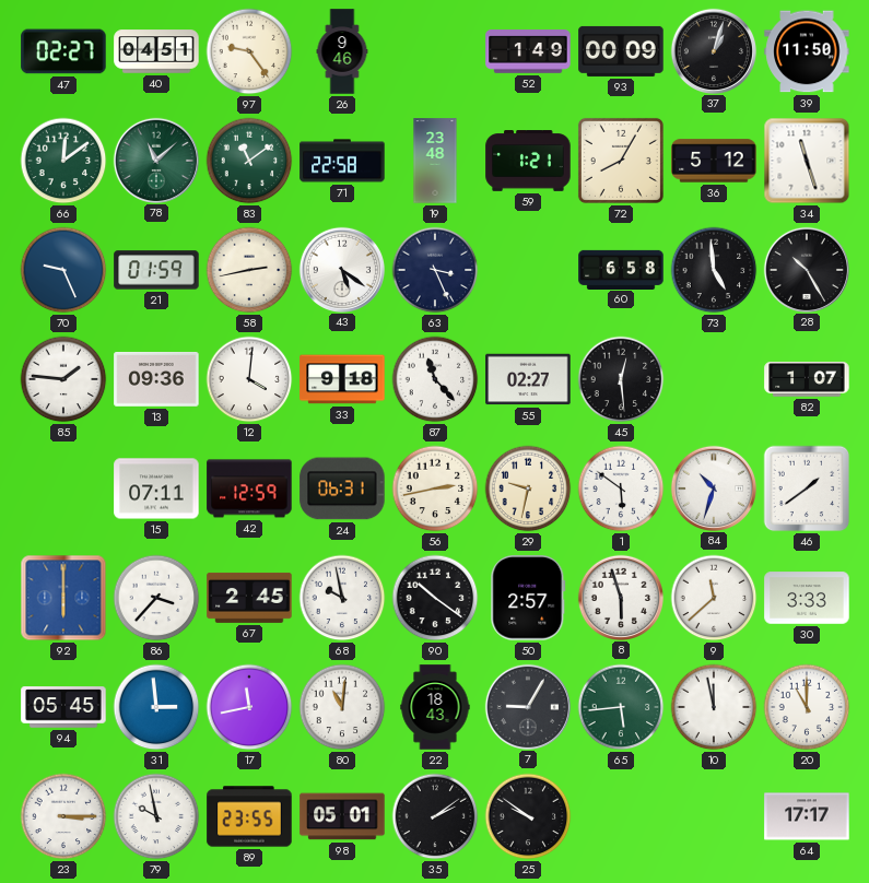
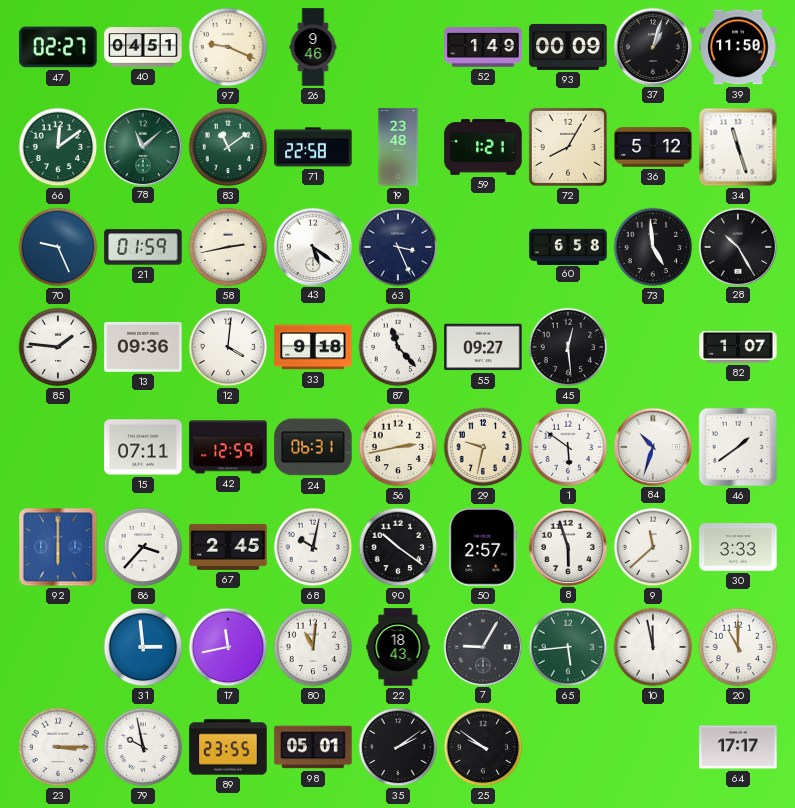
97: 9:24 -> 9:19
55: 02:27 -> 09:27
68: 9:58 -> 10:02
94: 05:45 -> none
